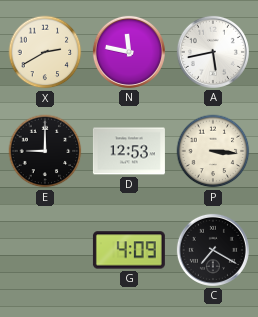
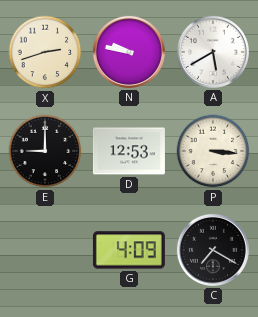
X: 2:40 -> 2:42
N: 11:47 -> 9:47
A: 5:43 -> 5:40
